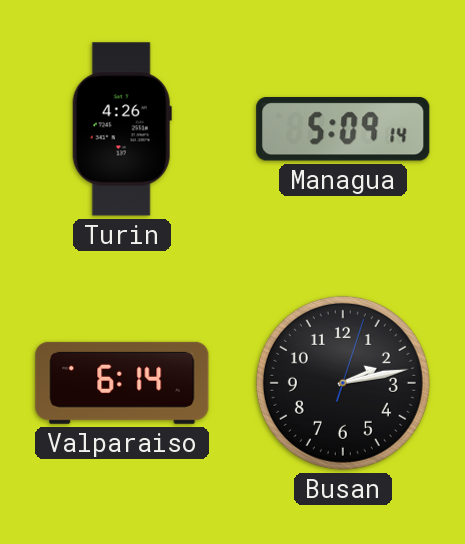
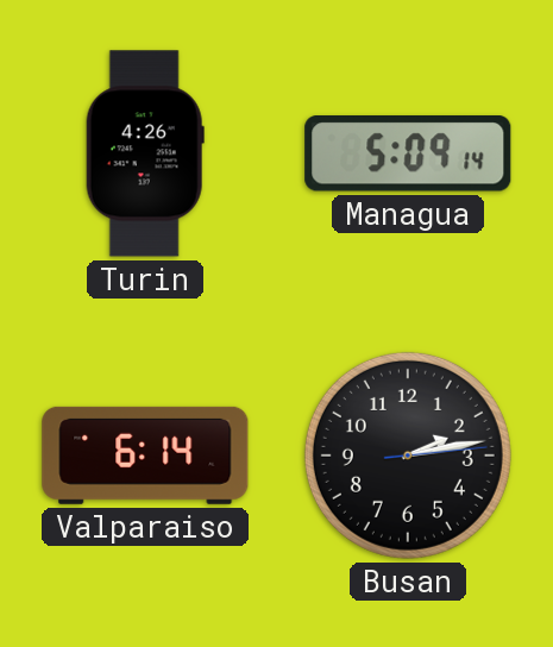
Busan: 2:13:03 -> 2:13:14
